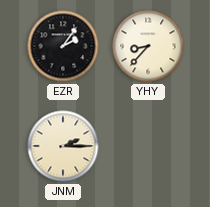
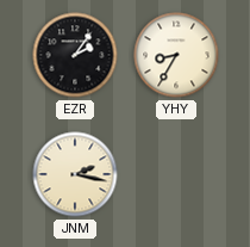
YHY: 8:37 -> 8:35
JNM: 2:15 -> 2:17
